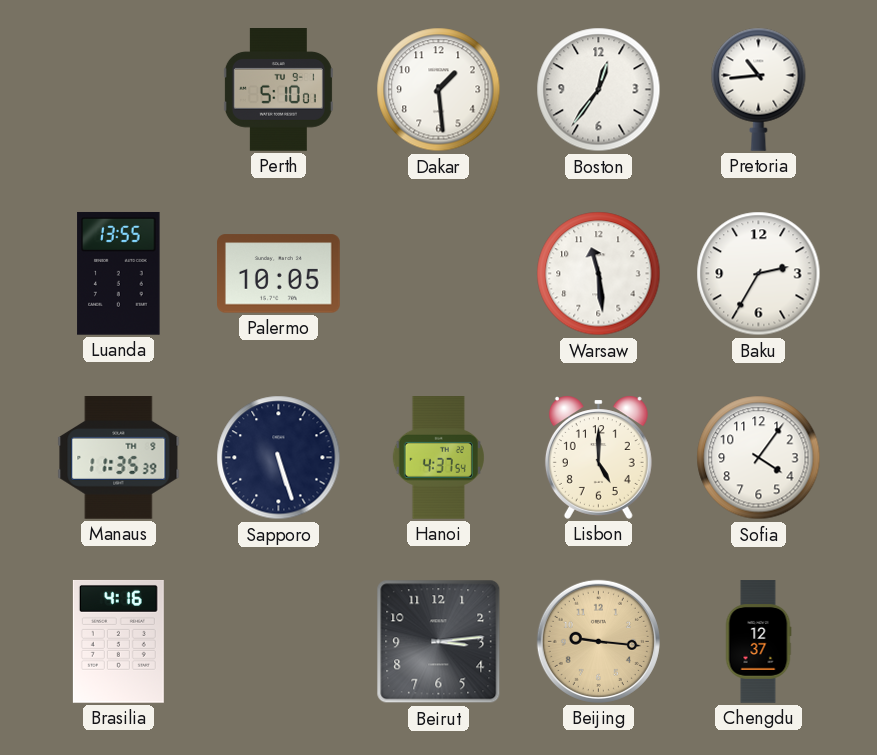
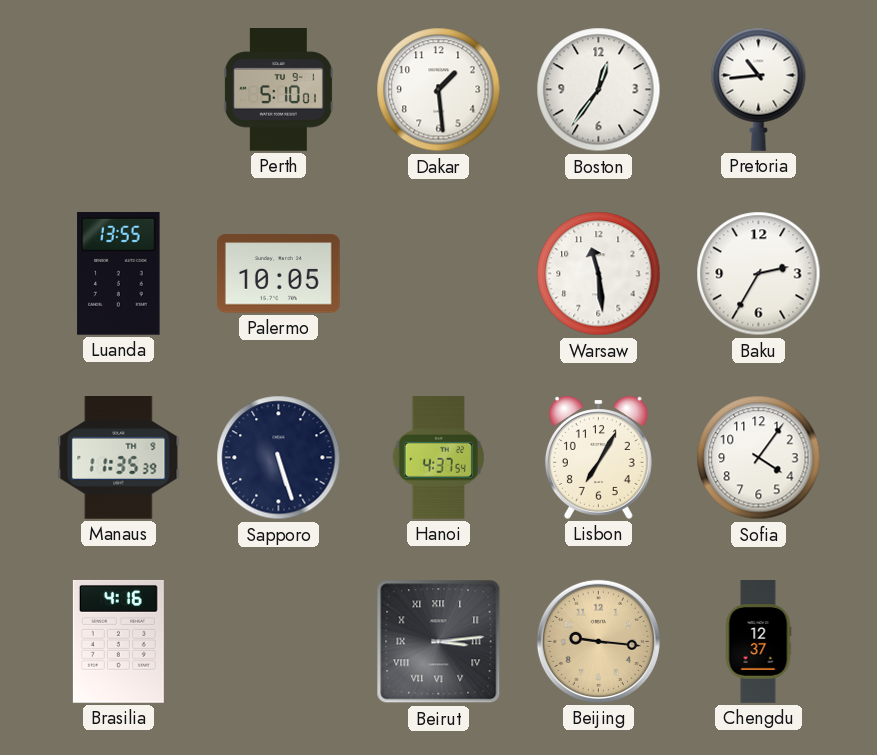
Lisbon: 5:00 -> 7:05
Beirut numerals: Arabic -> Roman
